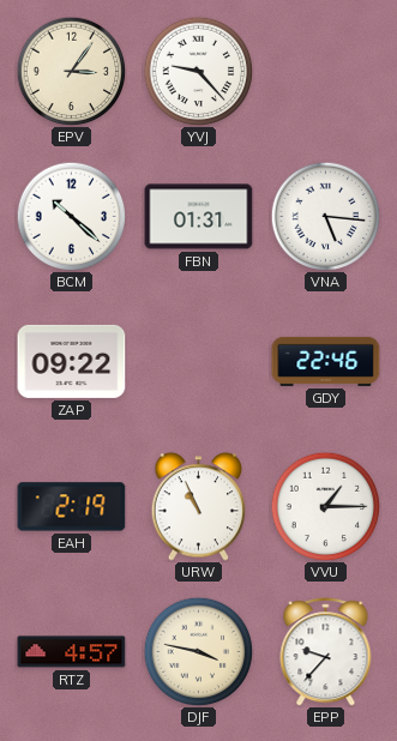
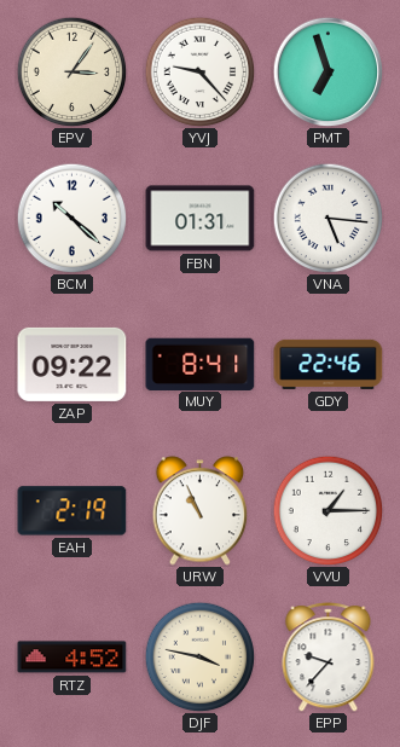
PMT: none -> 6:57
MUY: none -> 8:41
RTZ: 4:57 -> 4:52
